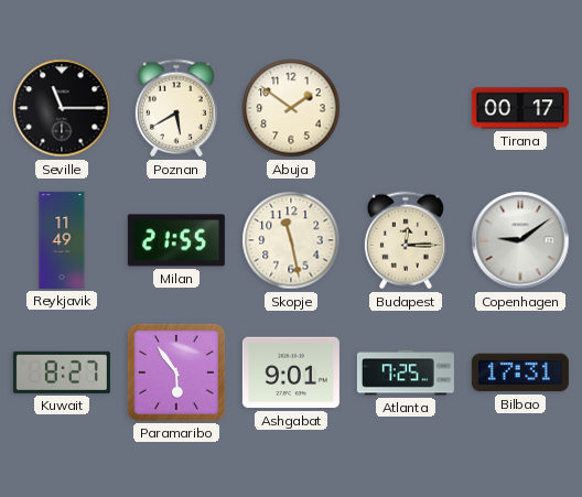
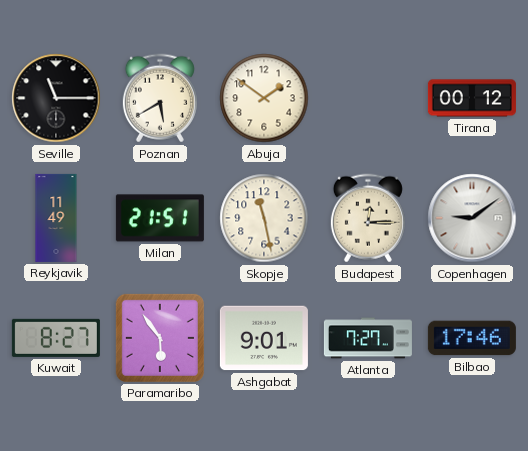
Tirana: 00:17 -> 00:12
Milan: 21:55 -> 21:51
Atlanta: 7:25 -> 7:27
Bilbao: 17:31 -> 17:46
